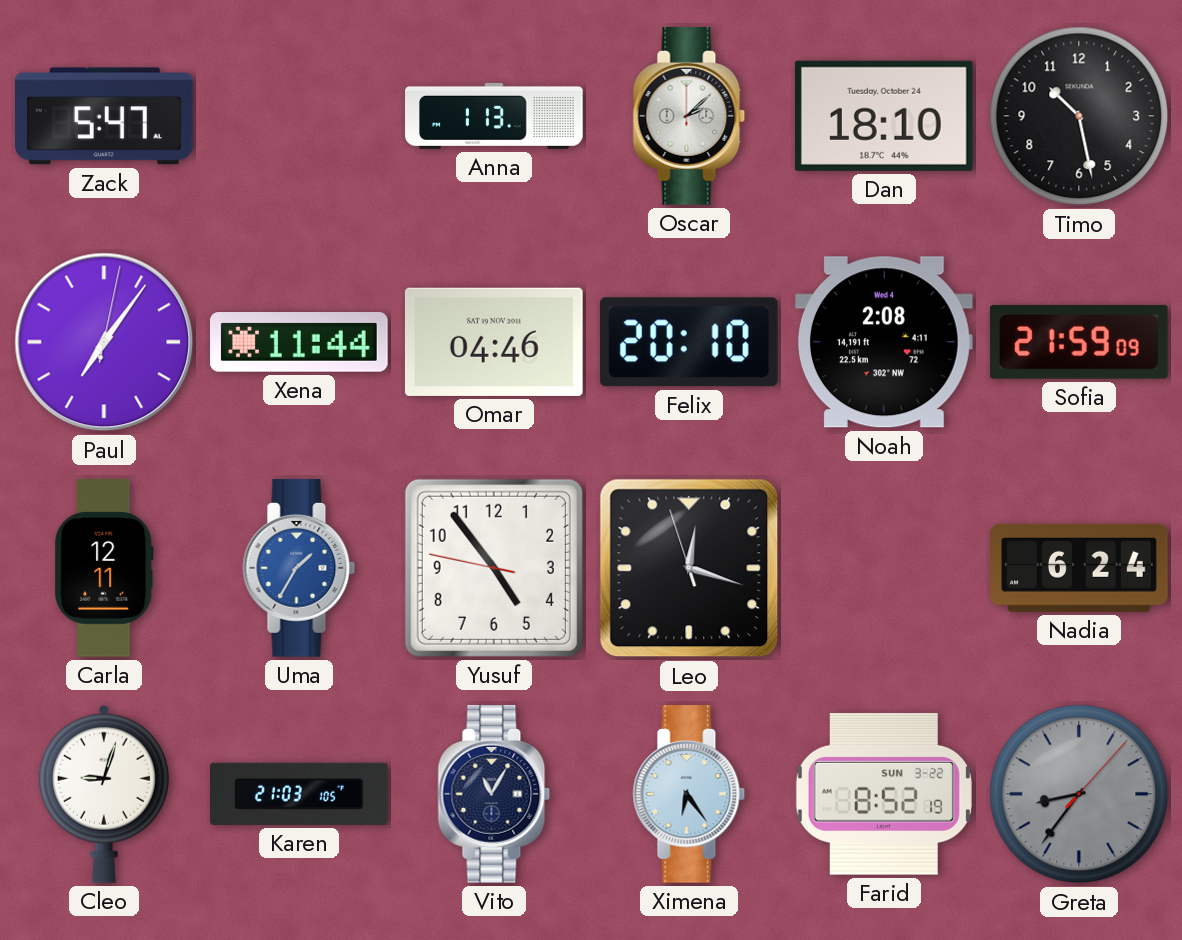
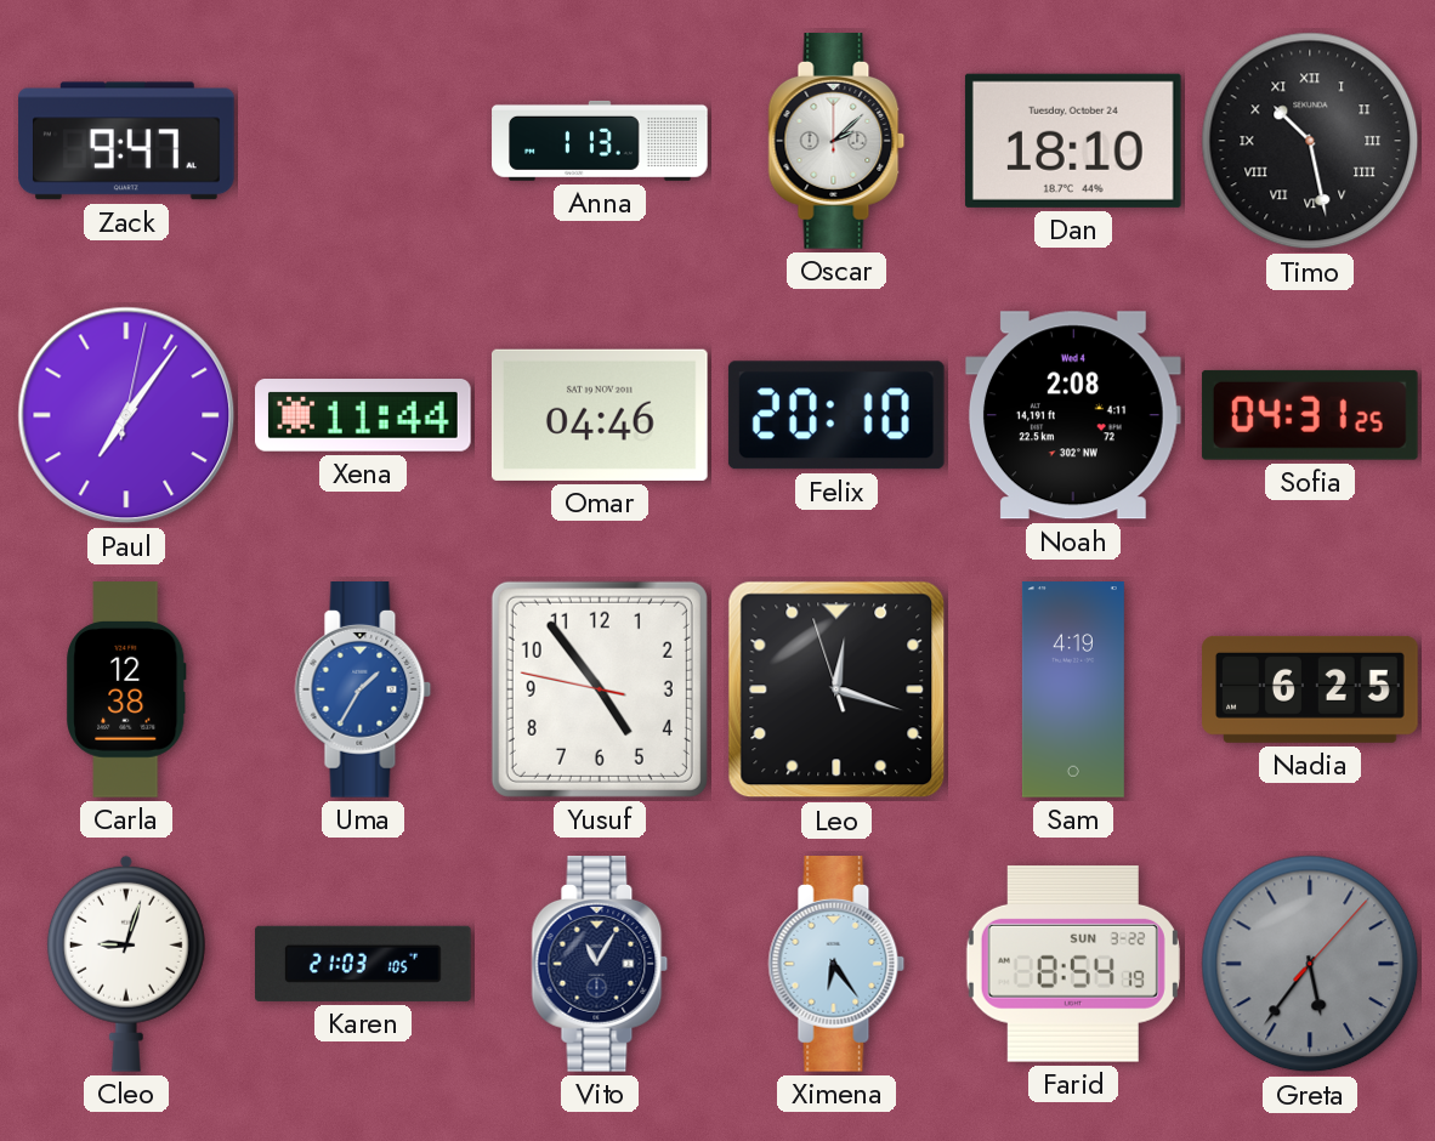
Zack: 5:47 -> 9:47
Timo numerals: Arabic -> Roman
Sofia: 21:59 -> 04:31
Carla: 12:11 -> 12:38
Sam: none -> 4:19
Nadia: 6:24 -> 6:25
Farid: 8:52 -> 8:54
Greta: 8:36 -> 5:36
